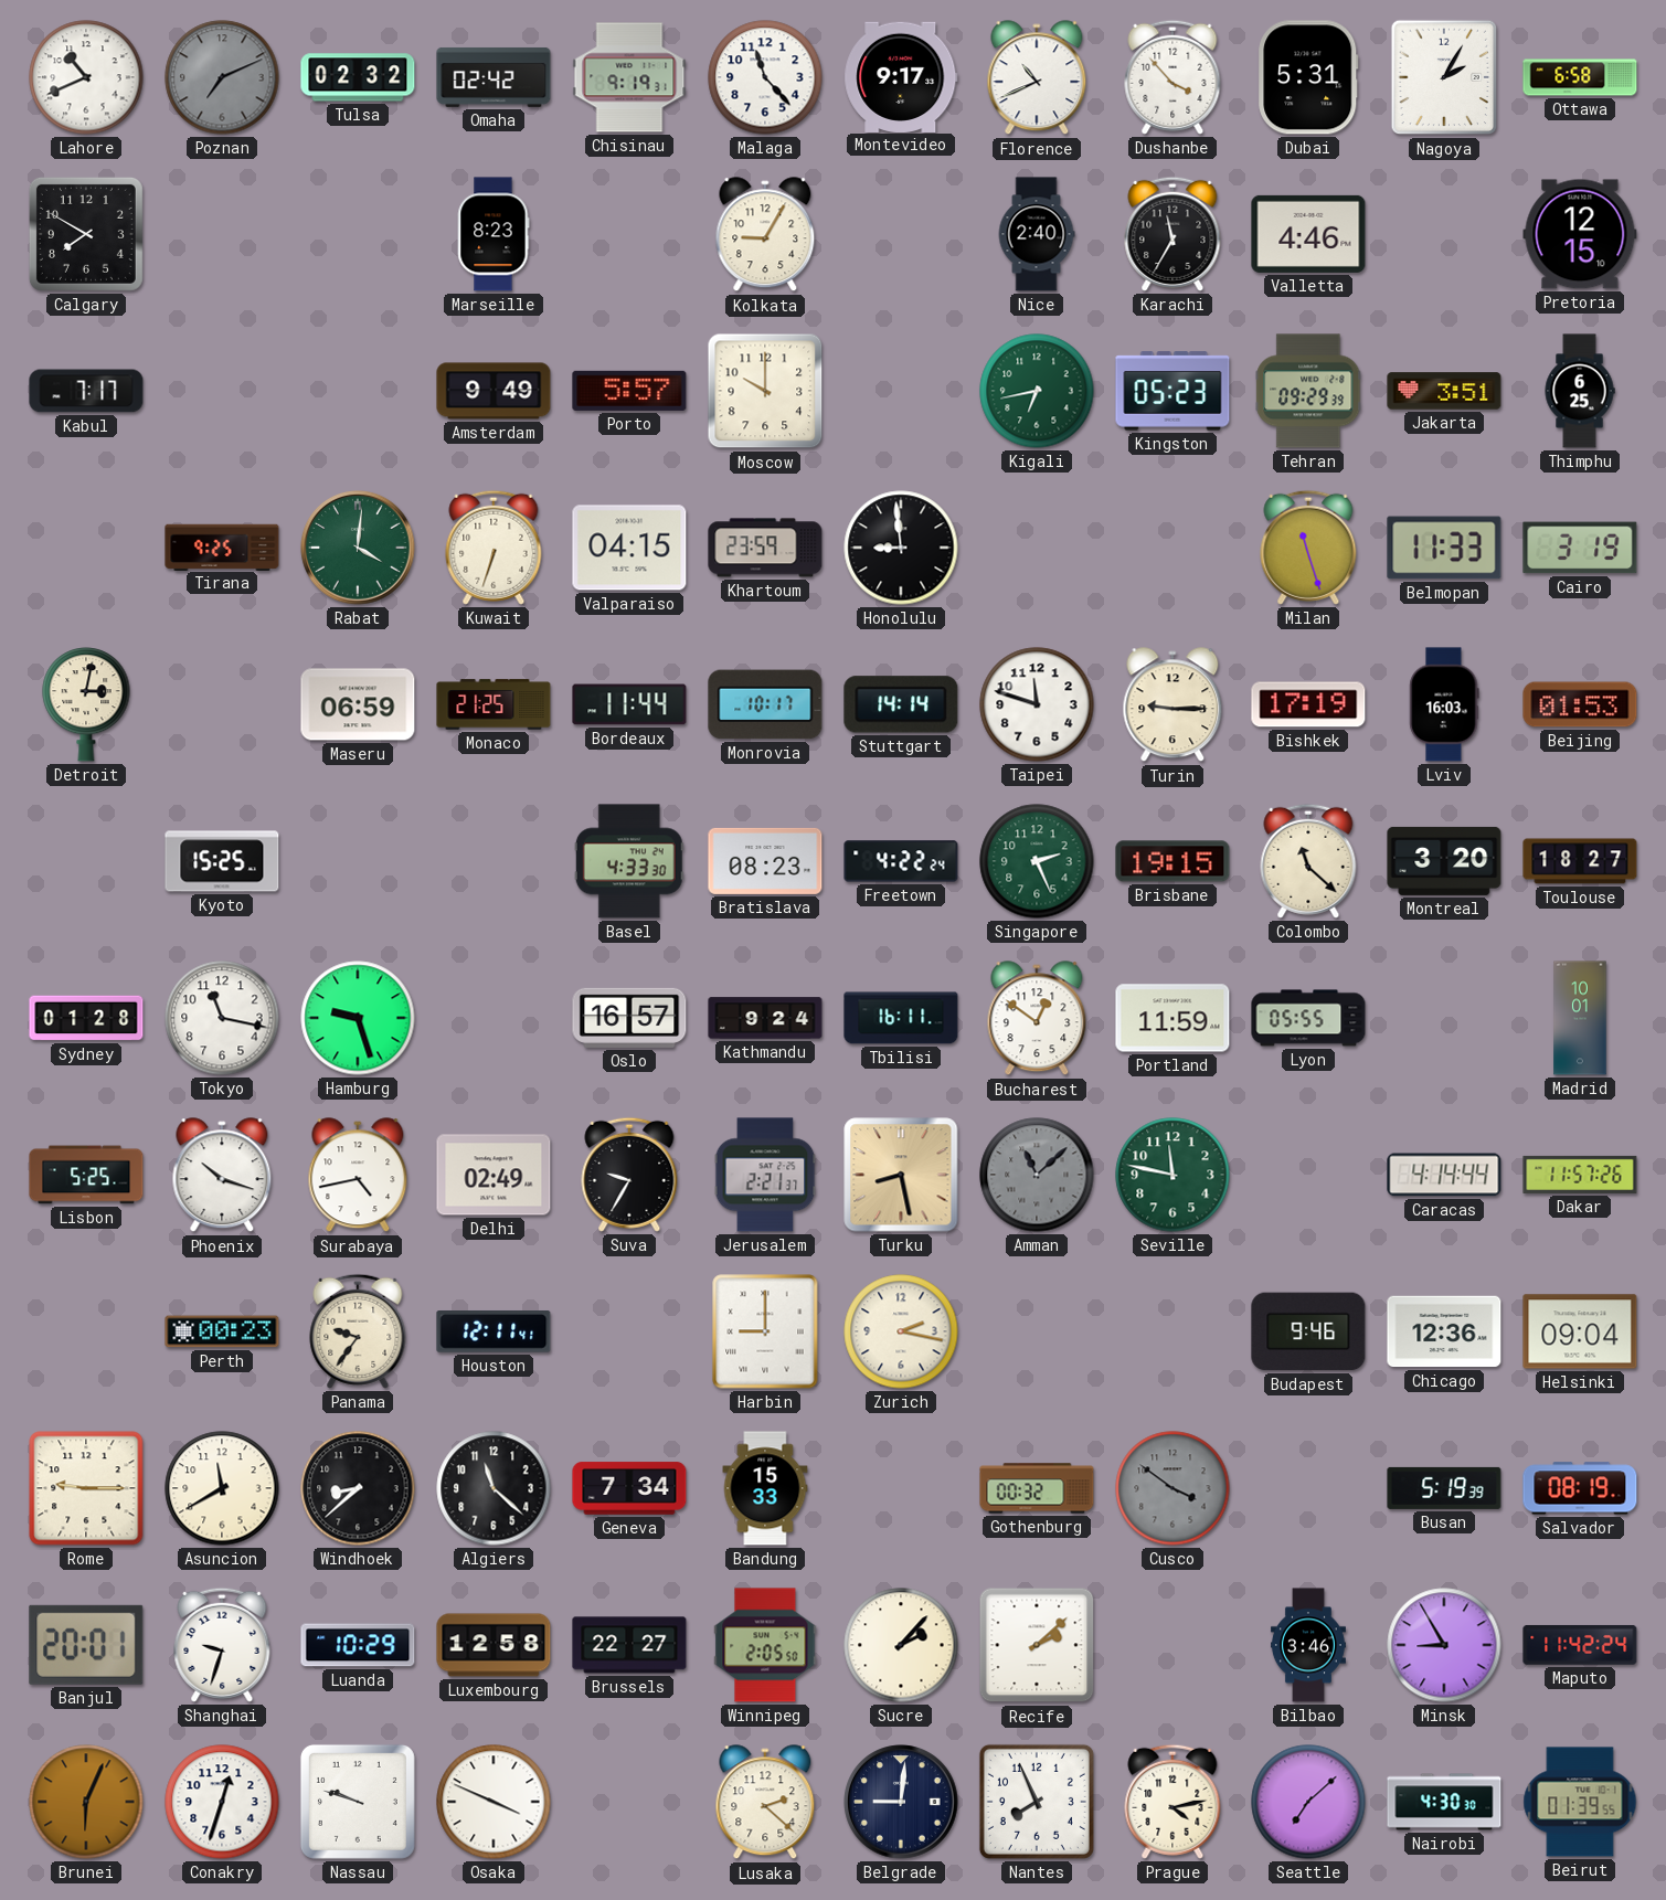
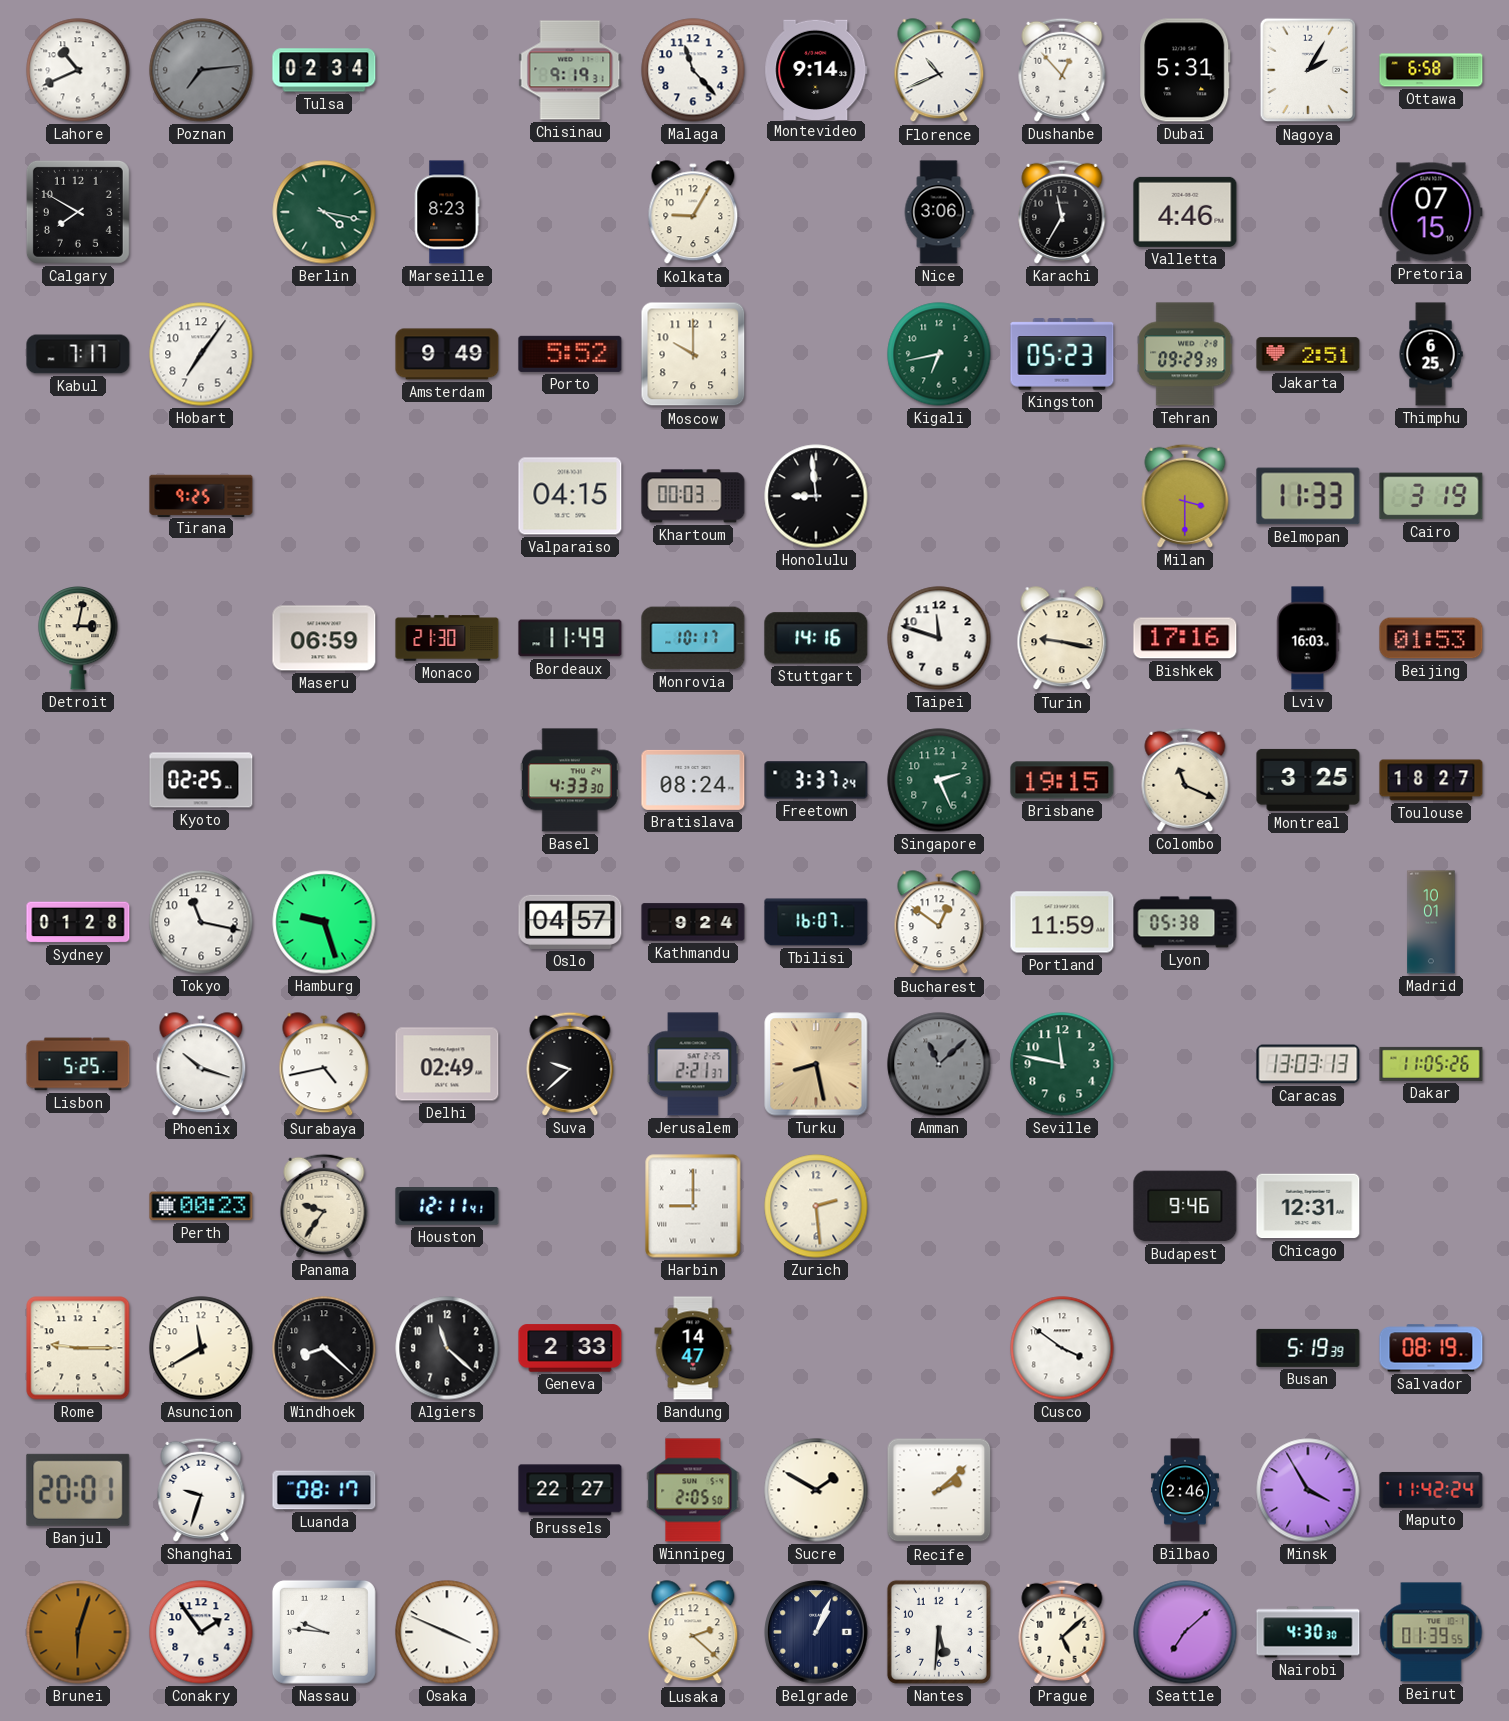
Poznan: 7:11 -> 7:14
Tulsa: 02:32 -> 02:34
Omaha: 02:42 -> none
Montevideo: 9:17 -> 9:14
Dushanbe: 3:53 -> 12:53
Berlin: none -> 4:17
Nice: 2:40 -> 3:06
Pretoria: 12:15 -> 07:15
Hobart: none -> 7:06
Porto: 5:57 -> 5:52
Jakarta: 3:51 -> 2:51
Rabat: 4:01 -> none
Kuwait: 6:33 -> none
Khartoum: 23:59 -> 00:03
Milan: 11:27 -> 3:30
Monaco: 21:25 -> 21:30
Bordeaux: 11:44 -> 11:49
Stuttgart: 14:14 -> 14:16
Turin: 9:15 -> 9:17
Bishkek: 17:19 -> 17:16
Kyoto: 15:25 -> 02:25
Bratislava: 08:23 -> 08:24
Freetown: 4:22 -> 3:37
Colombo: 11:22 -> 11:19
Montreal: 3:20 -> 3:25
Oslo: 16:57 -> 04:57
Tbilisi: 16:11 -> 16:07
Lyon: 05:55 -> 05:38
Suva: 9:35 -> 9:38
Caracas: 4:14 -> 13:03
Dakar: 11:57 -> 11:05
Zurich: 2:17 -> 2:29
Chicago: 12:36 -> 12:31
Helsinki: 09:04 -> none
Windhoek: 8:38 -> 8:22
Geneva: 7:34 -> 2:33
Bandung: 15:33 -> 14:47
Gothenburg: 00:32 -> none
Cusco dial: grey -> white
Luanda: 10:29 -> 08:17
Luxembourg: 12:58 -> none
Sucre: 2:07 -> 1:50
Bilbao: 3:46 -> 2:46
Minsk: 8:55 -> 3:55
Brunei: 6:04 -> 6:03
Conakry: 12:33 -> 1:54
Nassau: 9:48 -> 9:46
Belgrade: 9:01 -> 1:04
Nantes: 7:56 -> 5:31
Prague: 4:13 -> 5:08
